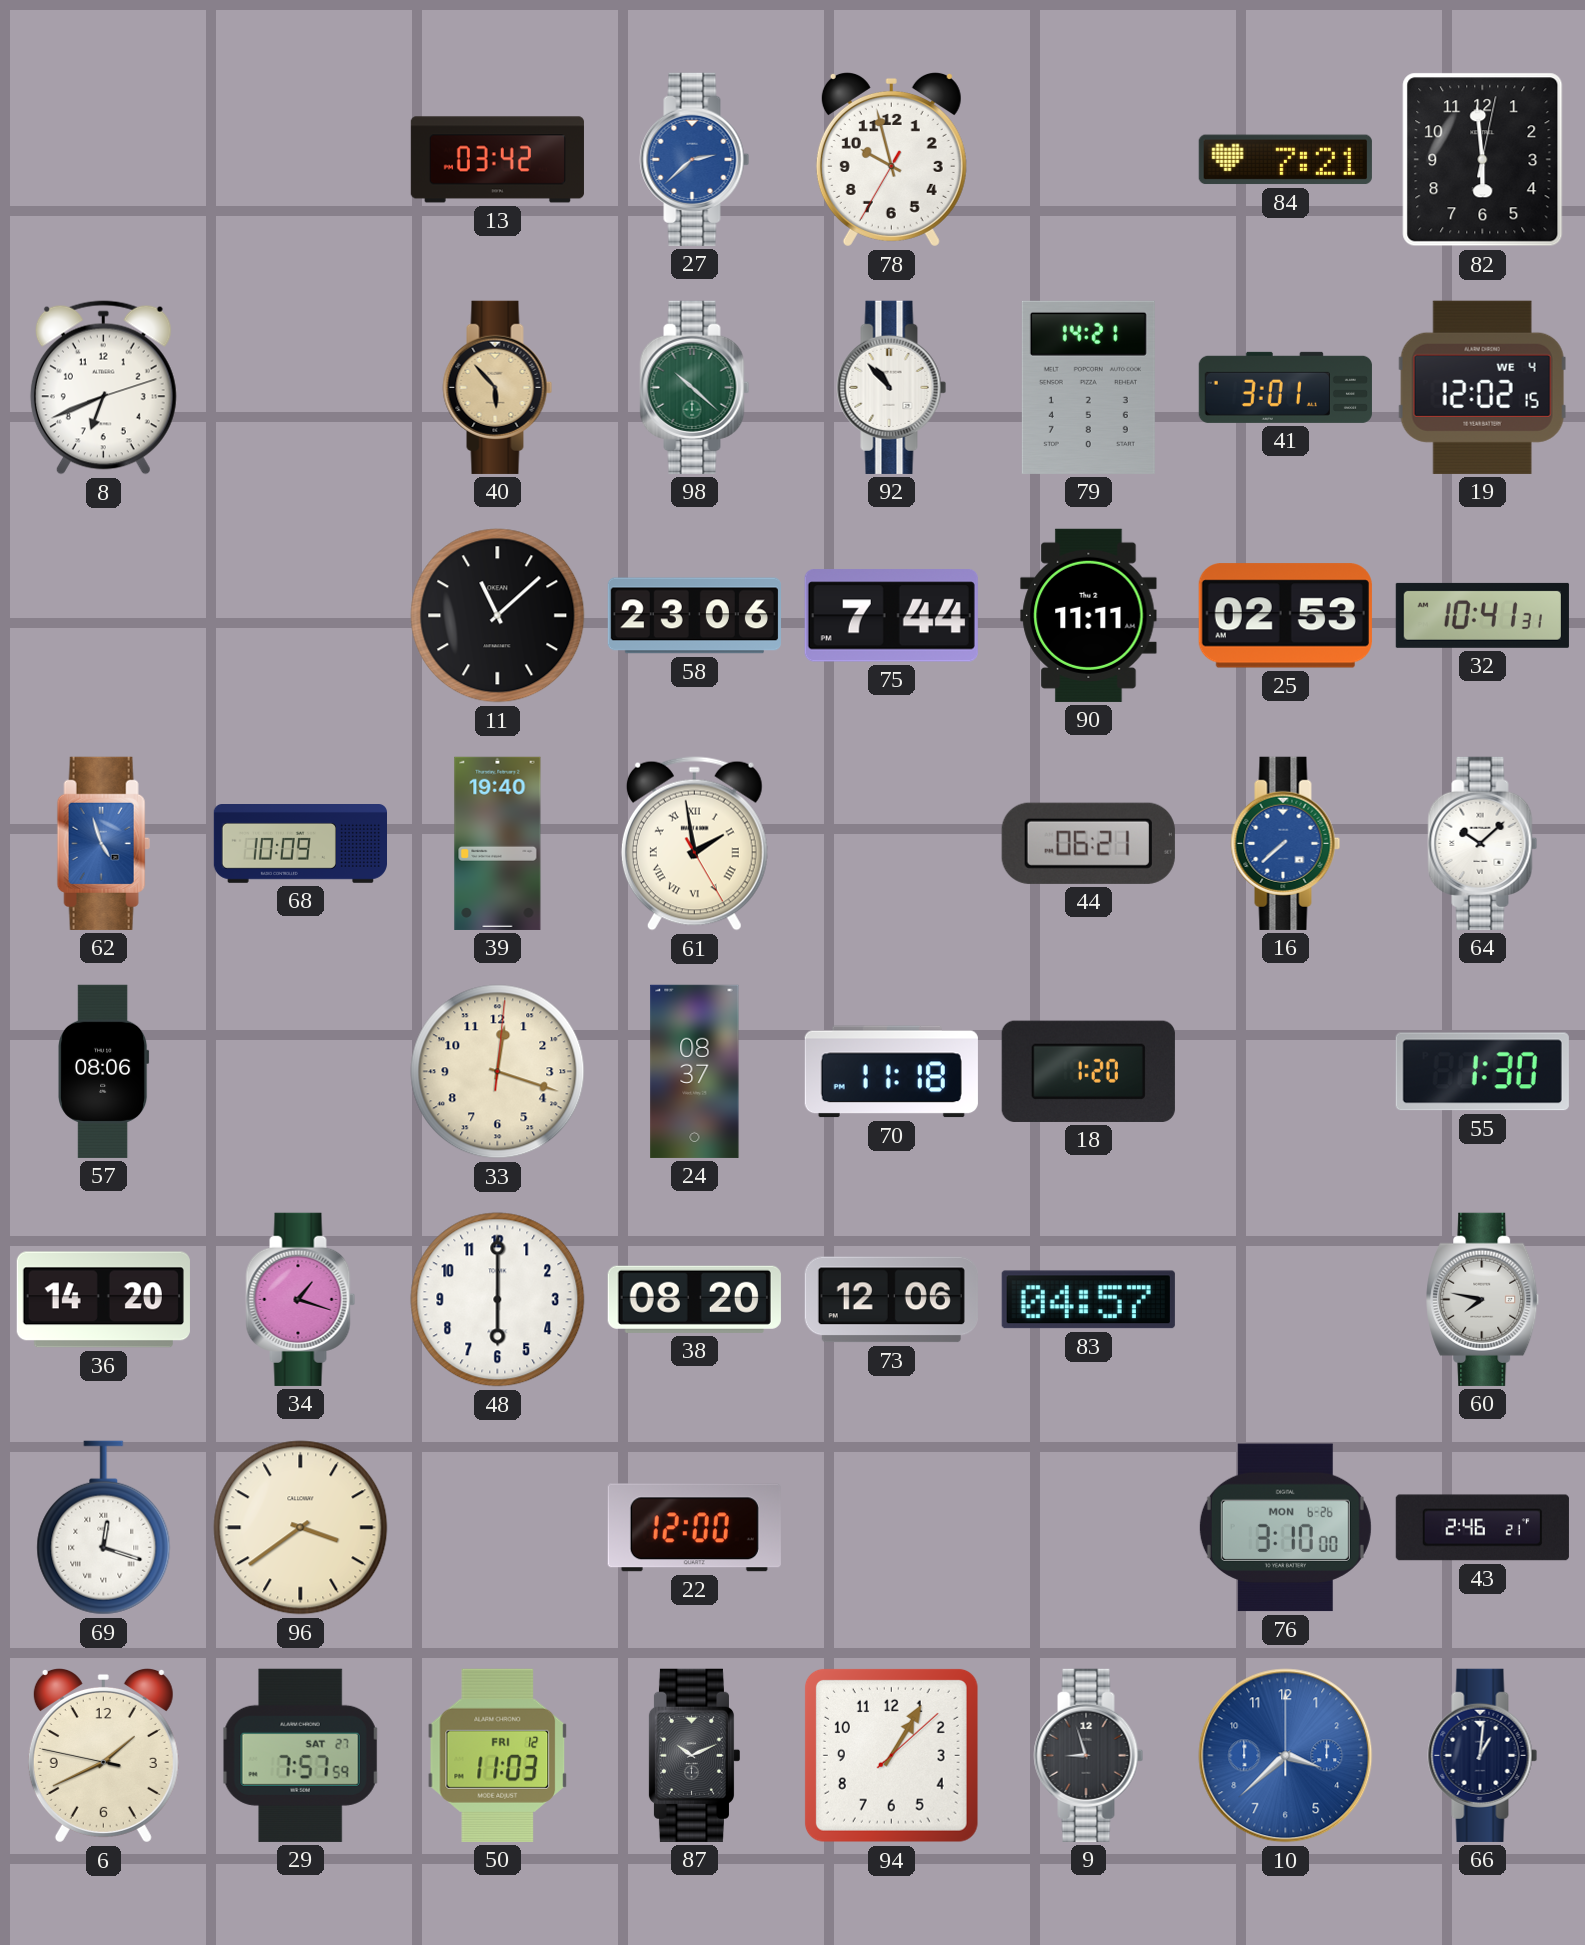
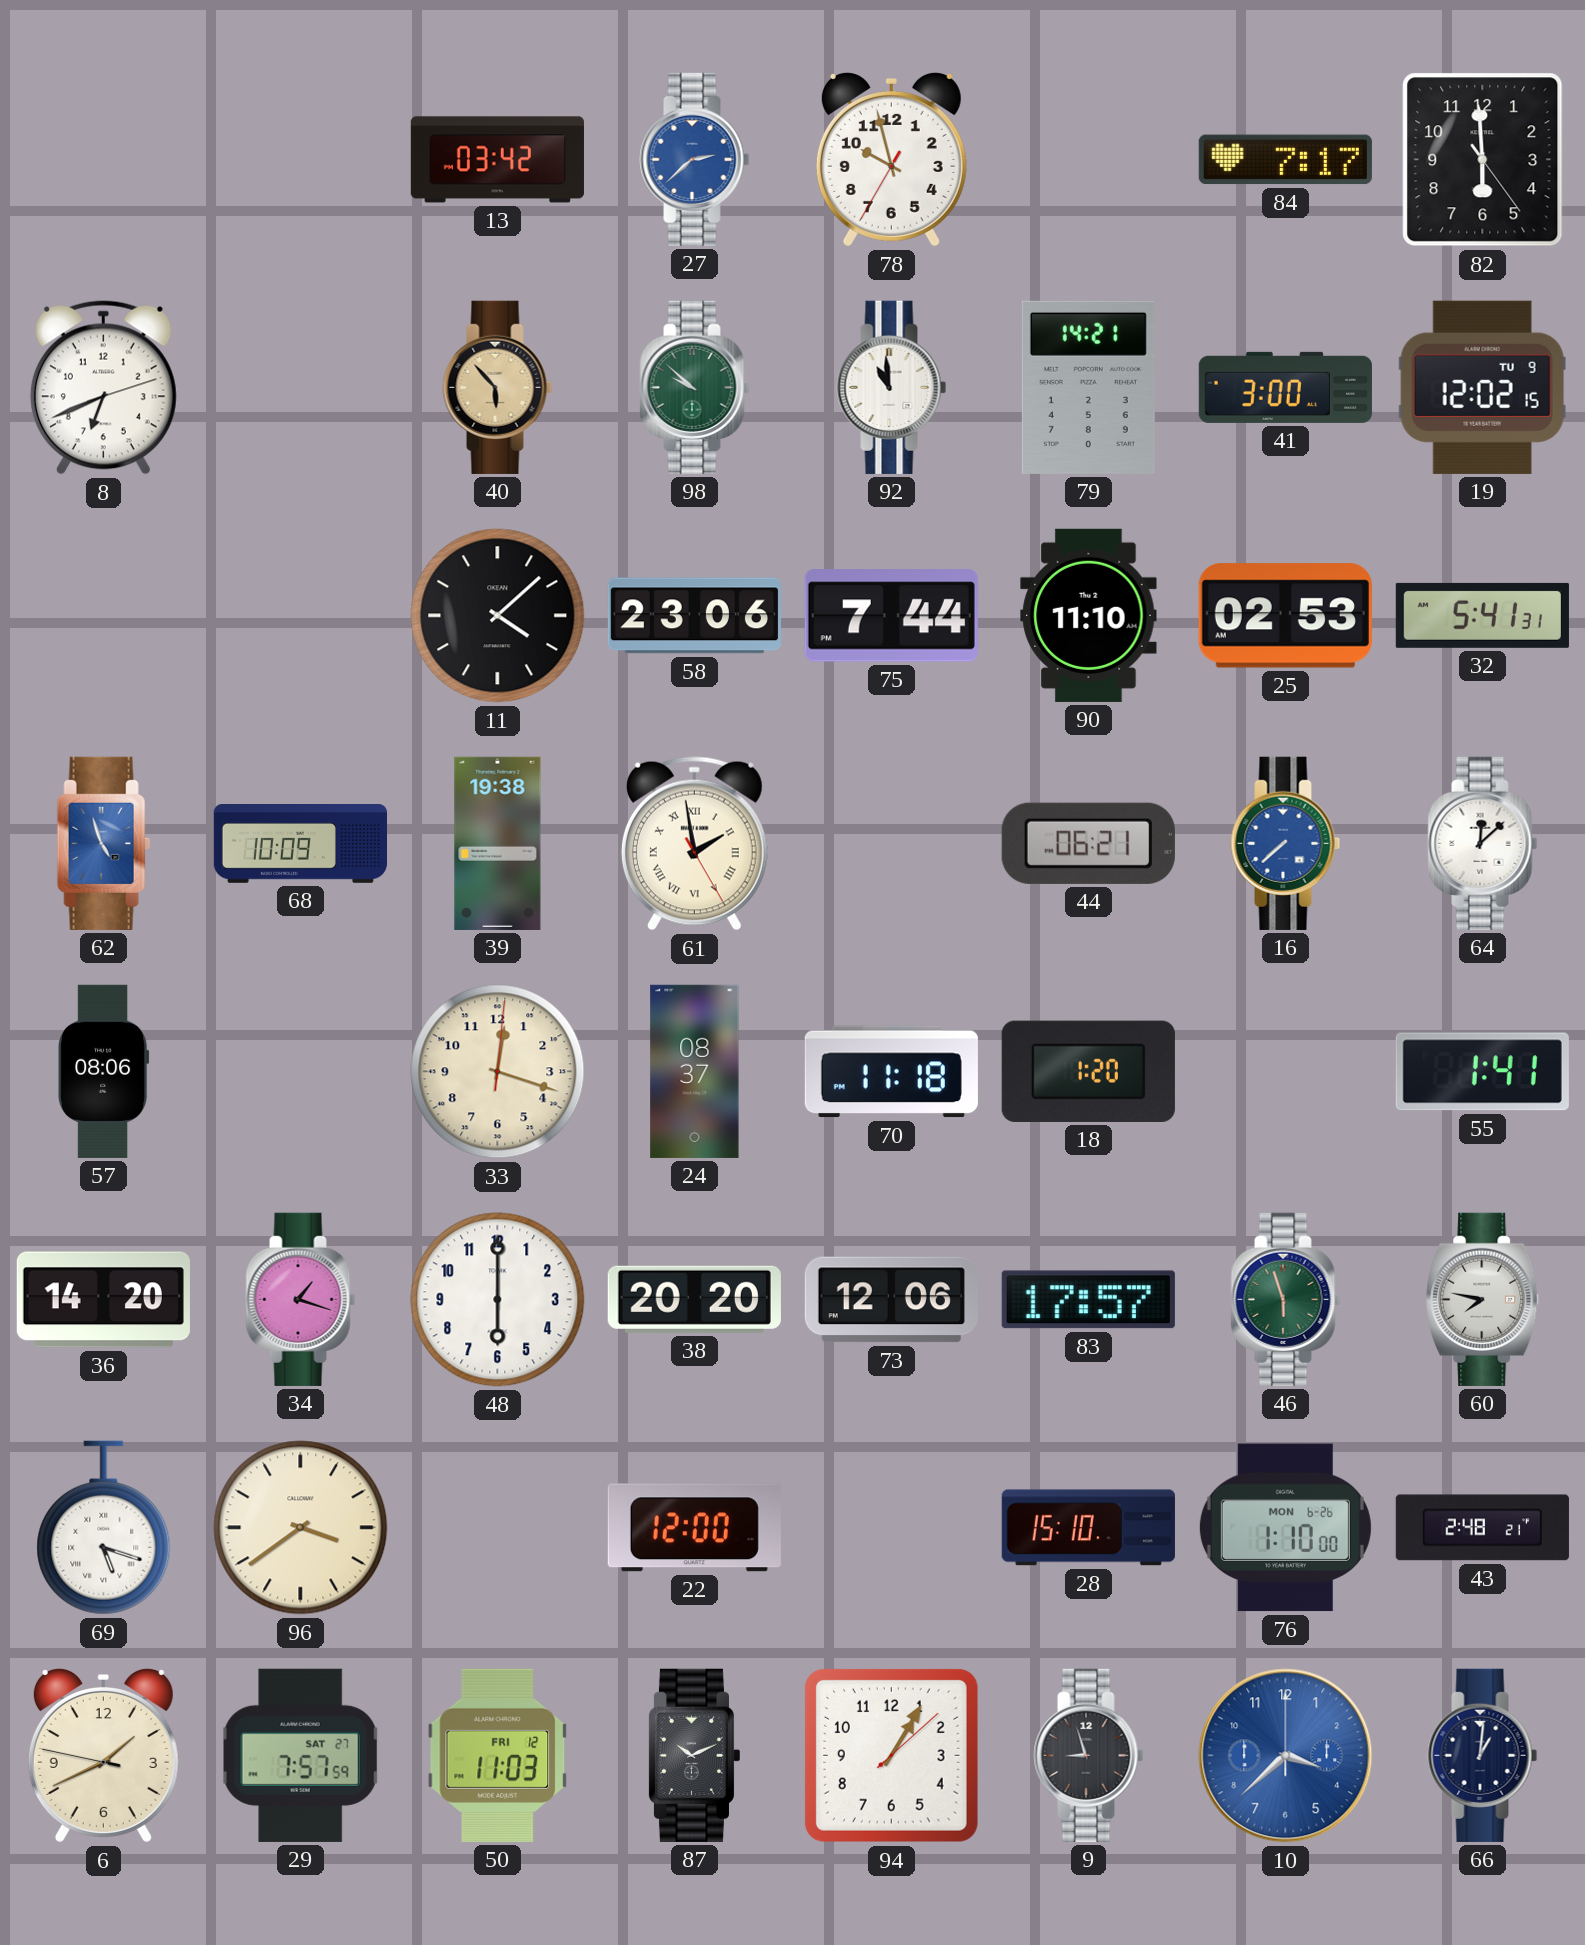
84: 7:21 -> 7:17
82: 5:59:02 -> 5:59:24
98: 10:22 -> 9:52
92: 10:53 -> 10:59
41: 3:01 -> 3:00
19 date: WE 4 -> TU 9
11: 11:08 -> 4:08
90: 11:11 -> 11:10
32: 10:41 -> 5:41
39: 19:40 -> 19:38
64: 10:08 -> 12:08
55: 1:30 -> 1:41
38: 08:20 -> 20:20
83: 04:57 -> 17:57
46: none -> 5:57
69: 12:18 -> 5:18
28: none -> 15:10
76: 3:10 -> 1:10
43: 2:46 -> 2:48
